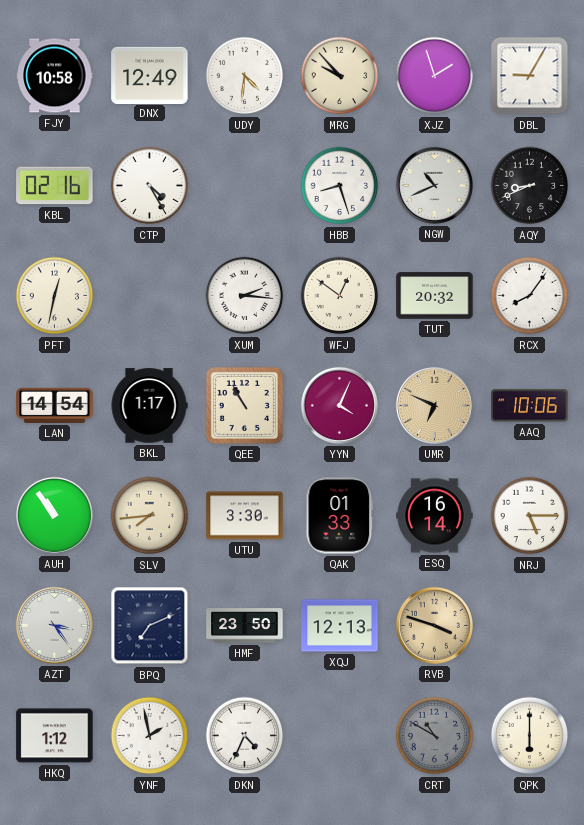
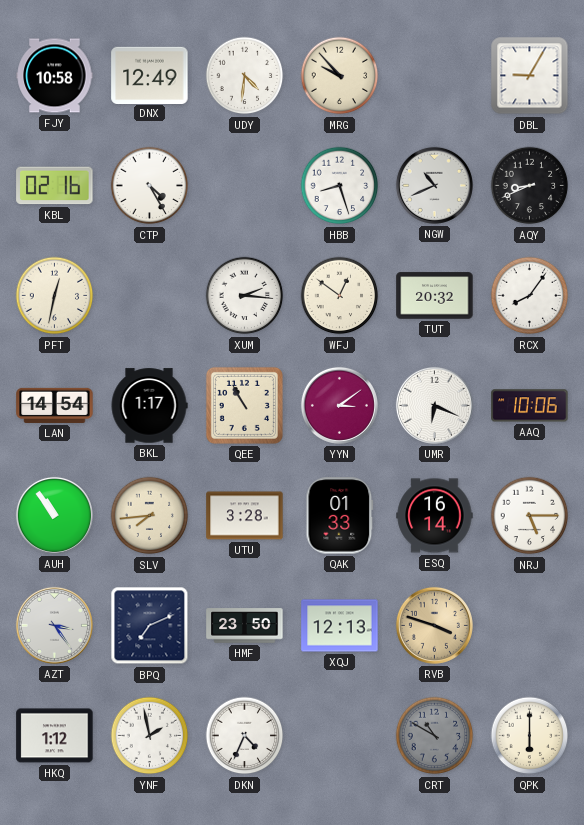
XJZ: 1:57 -> none
YYN: 4:04 -> 3:09
UMR: 6:49 -> 6:19
UMR dial: champagne -> white
UTU: 3:30 -> 3:28
